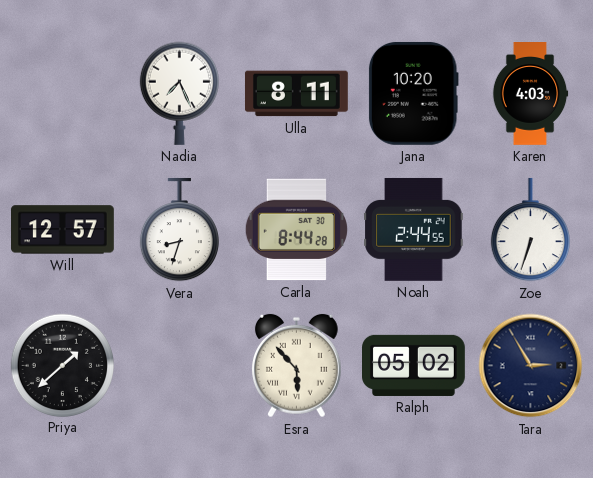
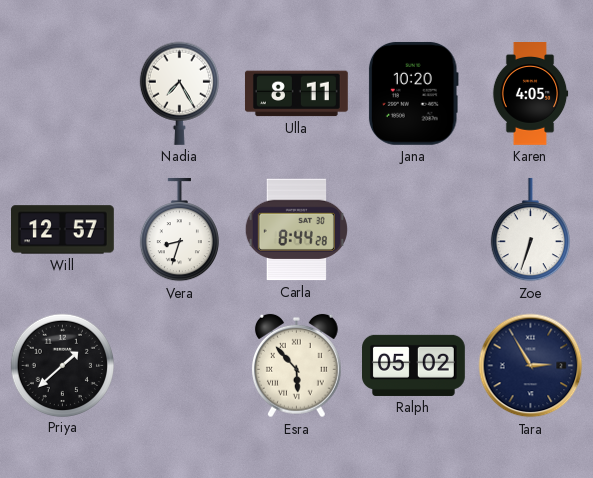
Nadia: 7:26 -> 7:25
Karen: 4:03 -> 4:05
Noah: 2:44 -> none
